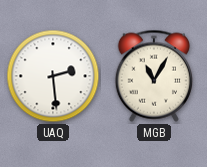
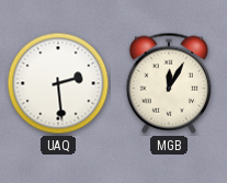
MGB: 11:05 -> 12:05
